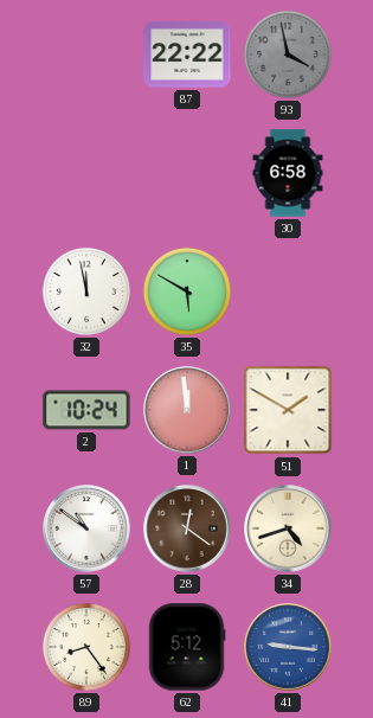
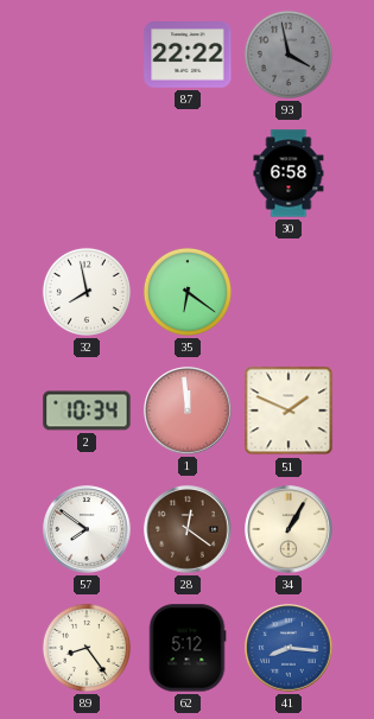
32: 11:58 -> 7:58
35: 5:50 -> 6:21
2: 10:24 -> 10:34
51: 1:50 -> 1:49
57: 10:51 -> 7:51
34: 4:42 -> 1:05
41: 9:16 -> 8:16
